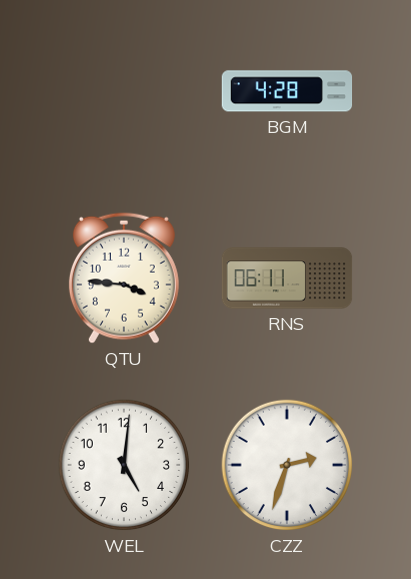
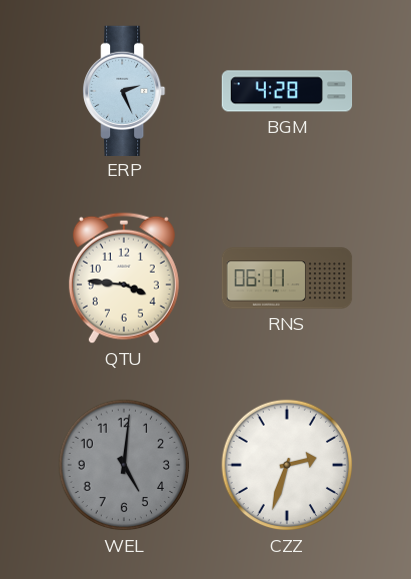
ERP: none -> 2:26
WEL dial: white -> grey
